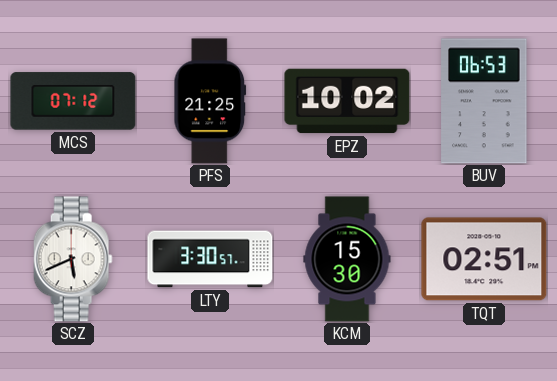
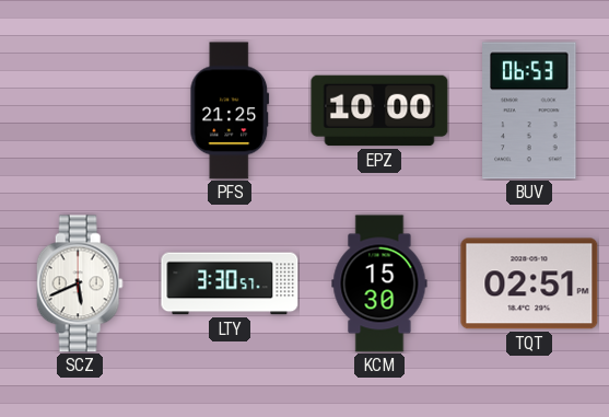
MCS: 07:12 -> none
EPZ: 10:02 -> 10:00
